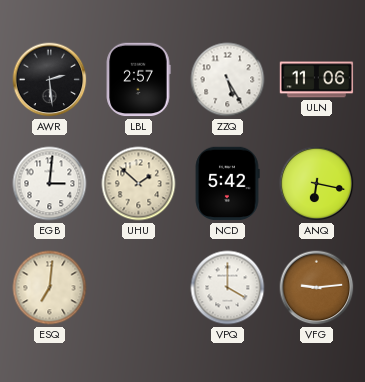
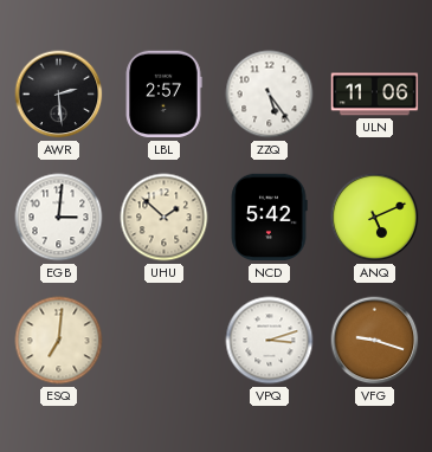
ZZQ: 5:25 -> 5:24
ANQ: 6:17 -> 5:11
VPQ: 4:00 -> 3:12
VFG: 9:14 -> 9:18
